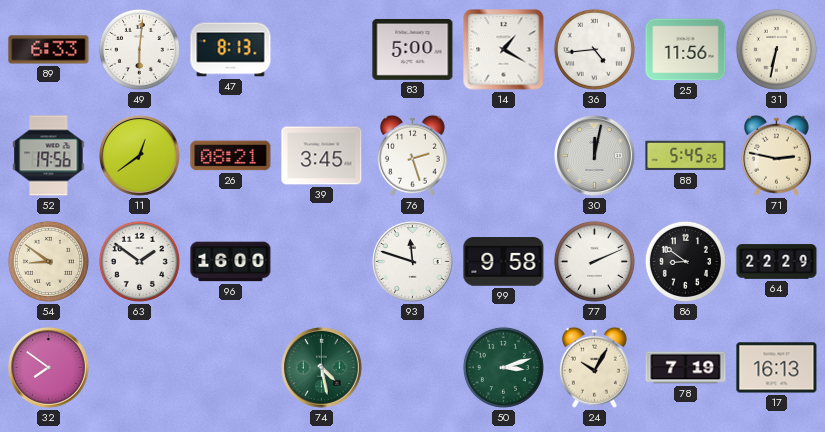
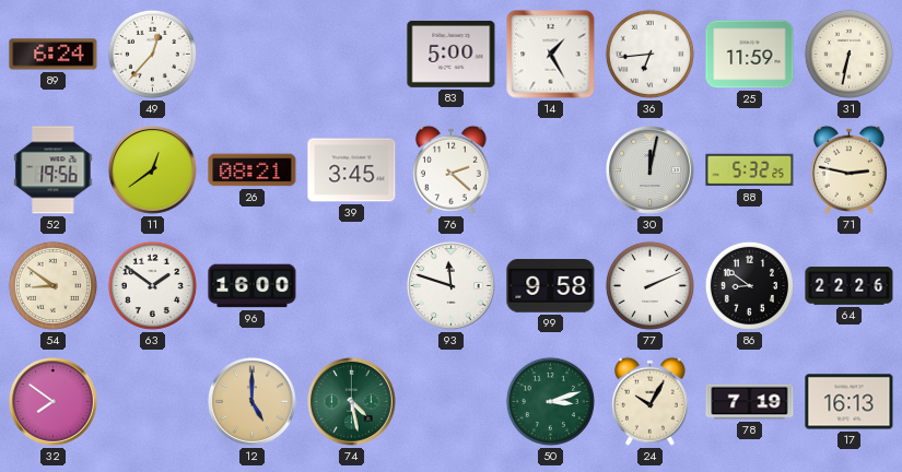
89: 6:33 -> 6:24
49: 6:01 -> 12:37
47: 8:13 -> none
14: 1:20 -> 1:25
36: 4:44 -> 6:44
25: 11:56 -> 11:59
76: 2:27 -> 2:22
88: 5:45 -> 5:32
64: 22:29 -> 22:26
12: none -> 5:00
